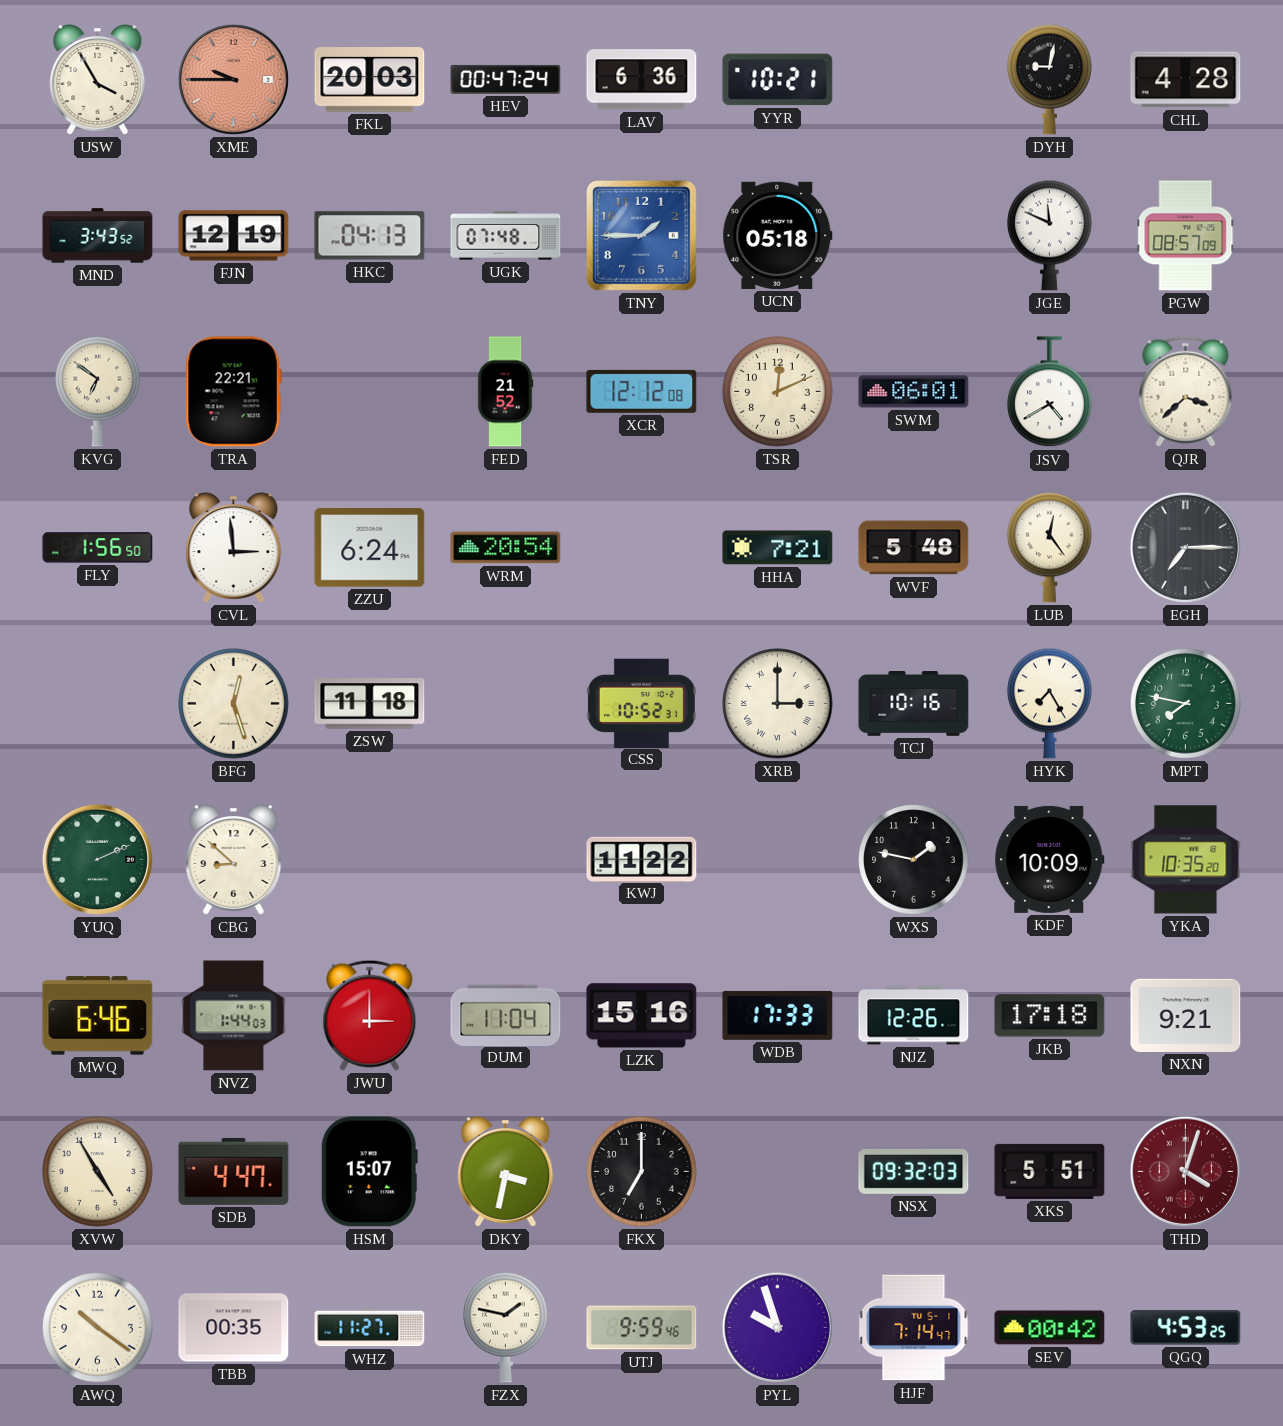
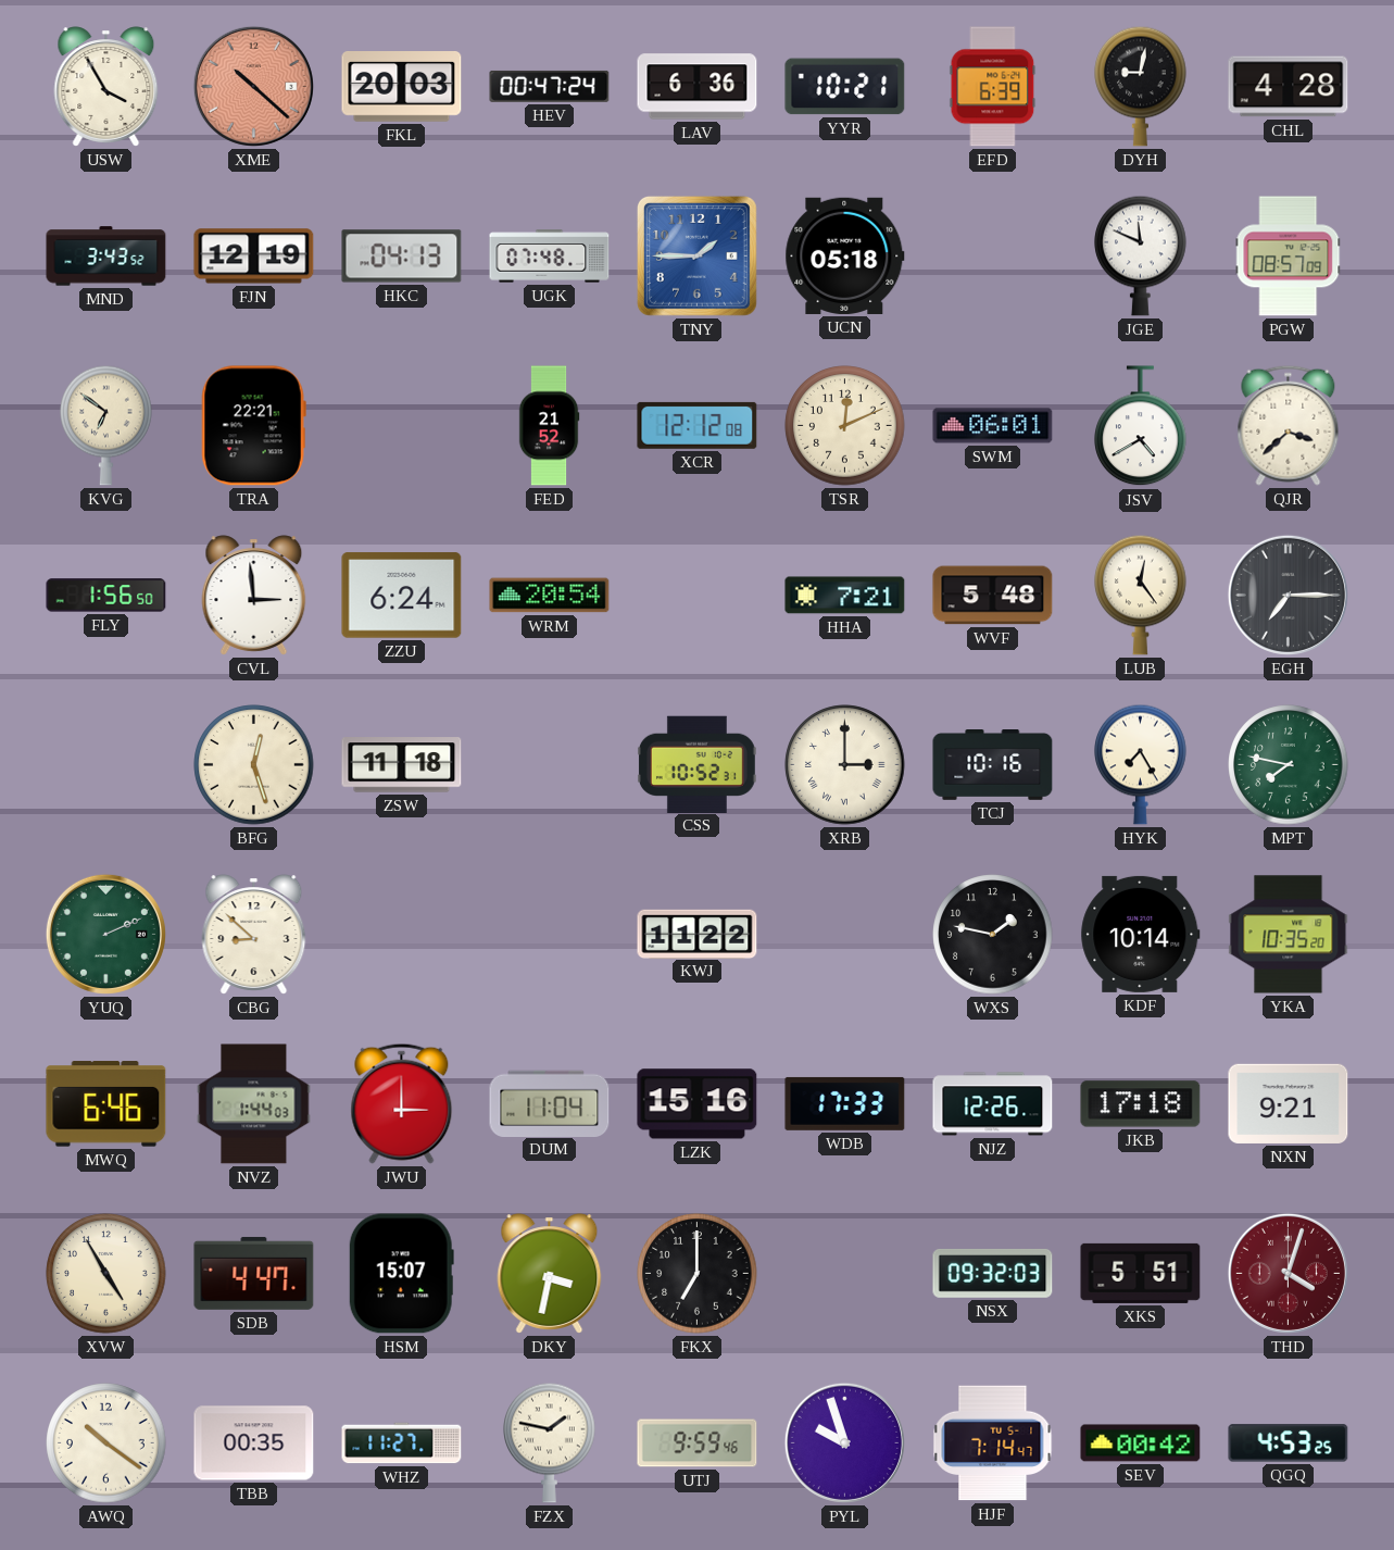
XME: 9:45 -> 10:22
EFD: none -> 6:39
KDF: 10:09 -> 10:14
